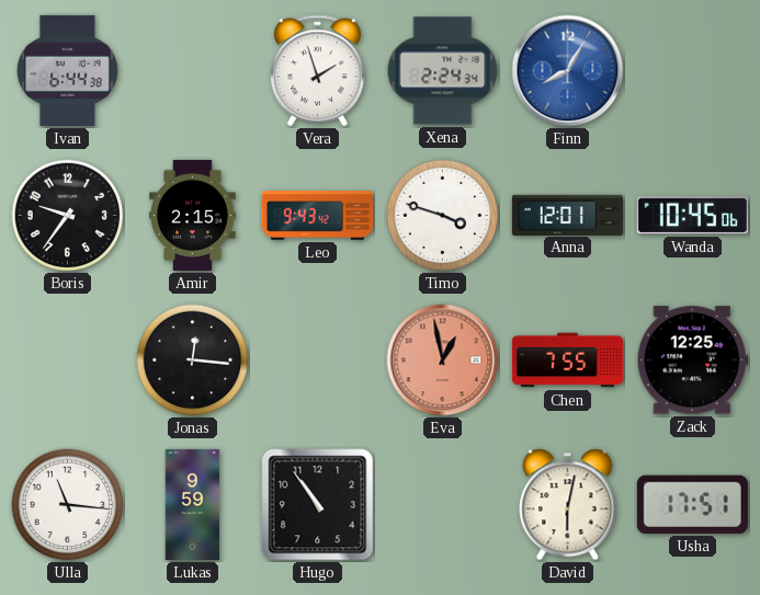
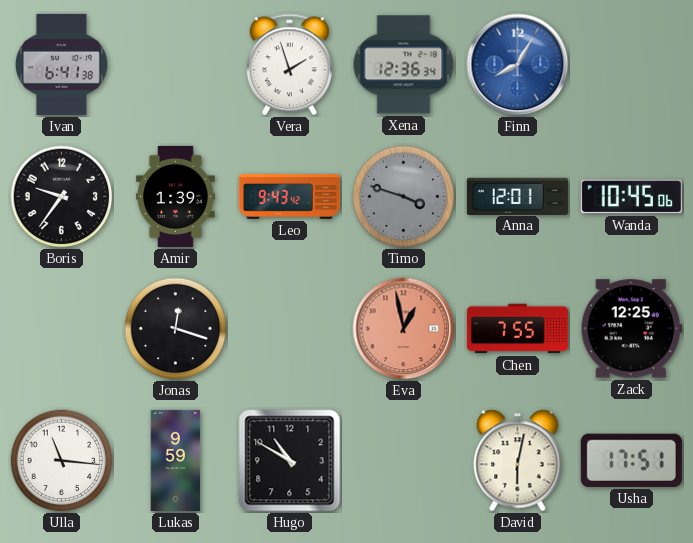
Ivan: 6:44 -> 6:41
Xena: 2:24 -> 12:36
Amir: 2:15 -> 1:39
Timo dial: white -> grey
Jonas: 12:16 -> 12:18
Hugo: 10:54 -> 10:50
